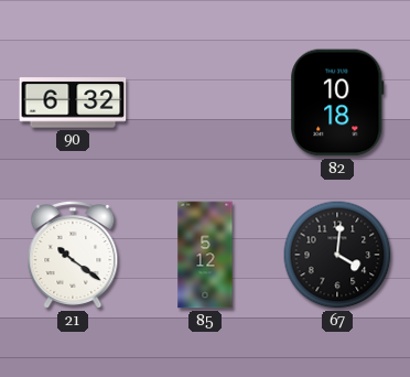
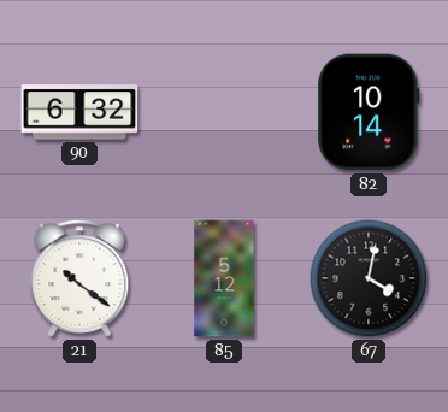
82: 10:18 -> 10:14
67: 4:01 -> 4:02
